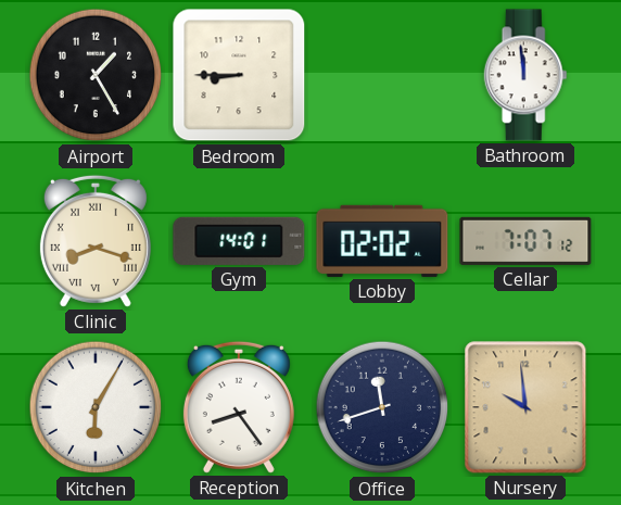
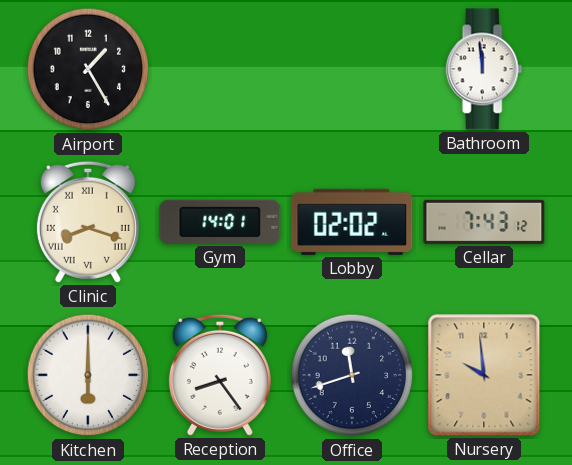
Bedroom: 8:45 -> none
Cellar: 7:07 -> 7:43
Kitchen: 6:05 -> 6:00
